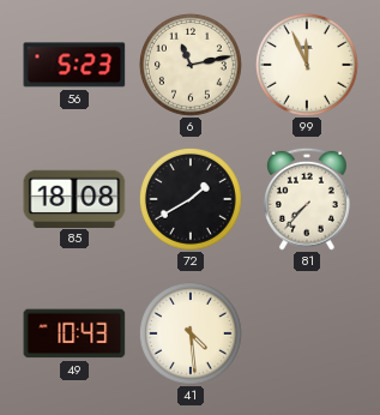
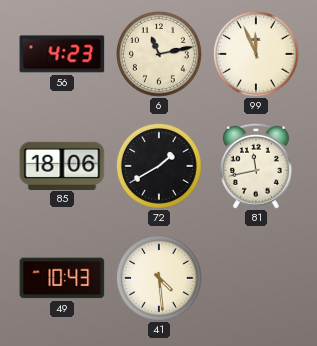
56: 5:23 -> 4:23
85: 18:08 -> 18:06
81: 7:37 -> 11:43
